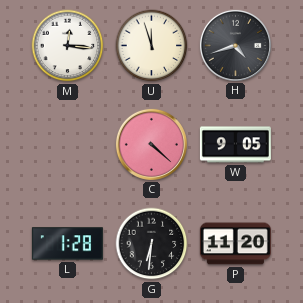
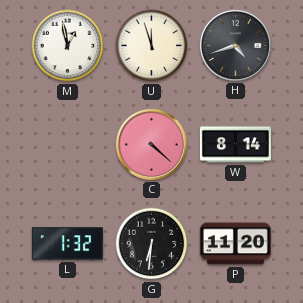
M: 12:16 -> 12:58
W: 9:05 -> 8:14
L: 1:28 -> 1:32
